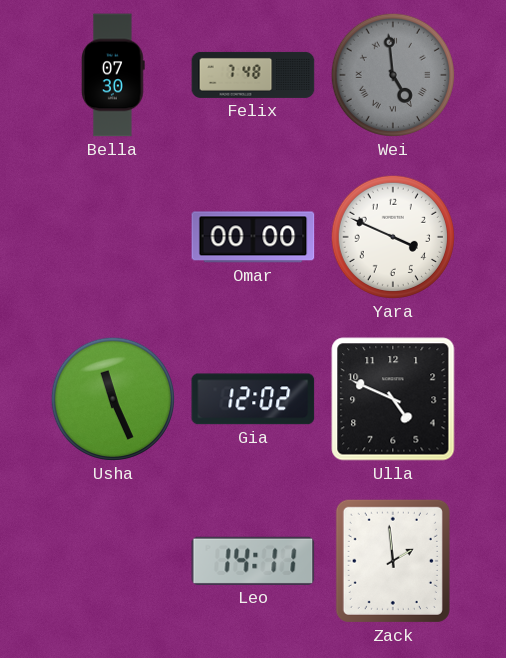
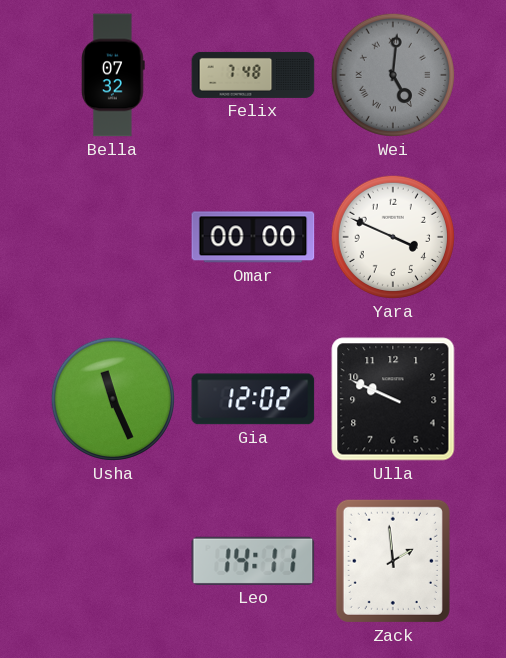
Bella: 07:30 -> 07:32
Wei: 4:59 -> 5:01
Ulla: 4:49 -> 9:49
